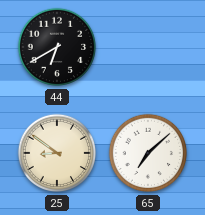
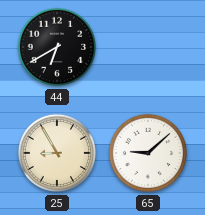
25: 8:51 -> 8:55
65: 7:08 -> 9:08
